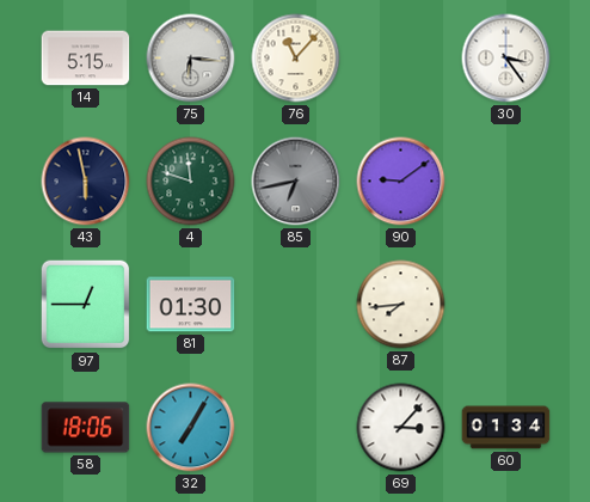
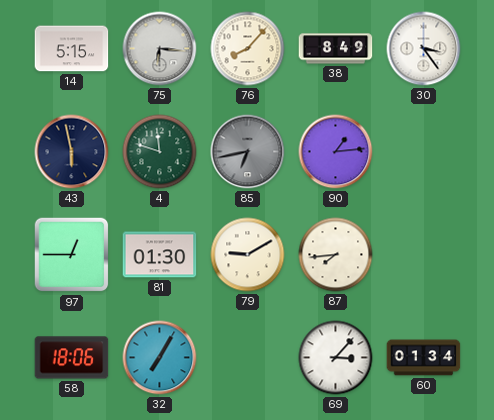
76: 11:07 -> 8:07
38: none -> 8:49
90: 9:09 -> 1:14
79: none -> 9:10
